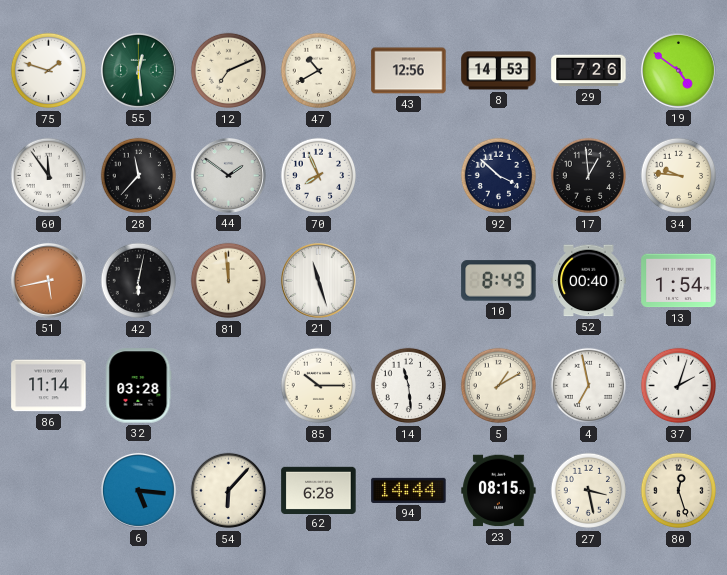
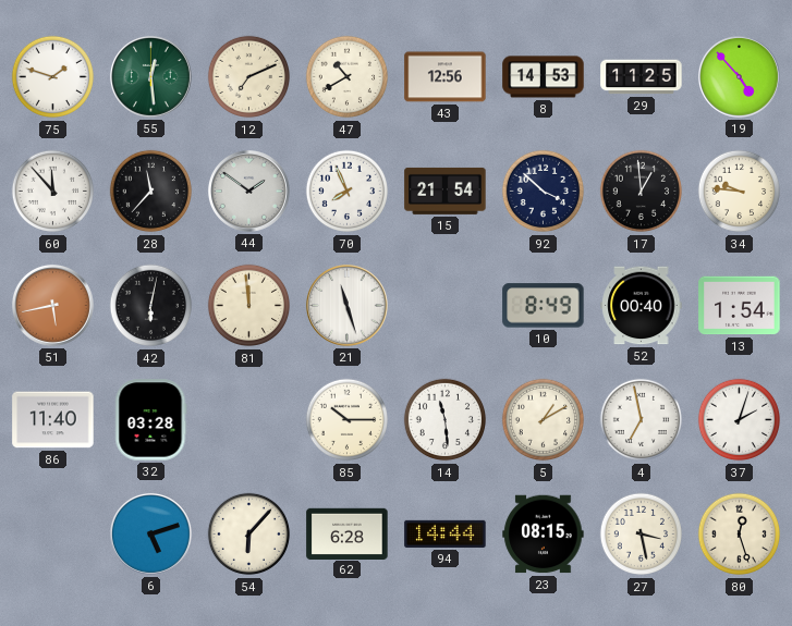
29: 7:26 -> 11:25
19: 4:51 -> 4:53
60: 11:54 -> 11:53
15: none -> 21:54
86: 11:14 -> 11:40
6: 5:16 -> 5:12
